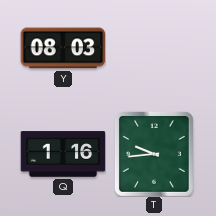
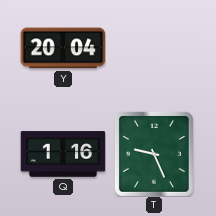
Y: 08:03 -> 20:04
T: 9:44 -> 9:26
